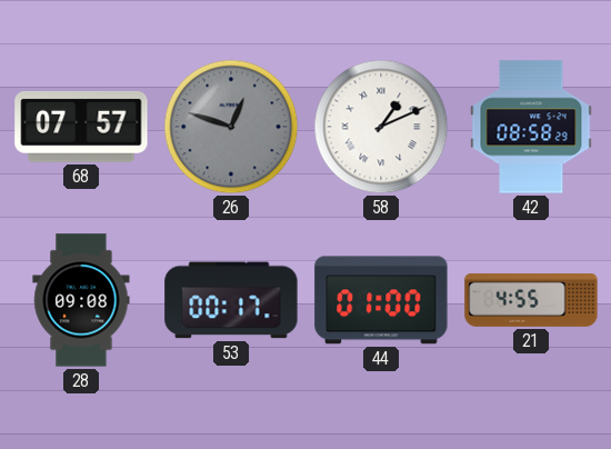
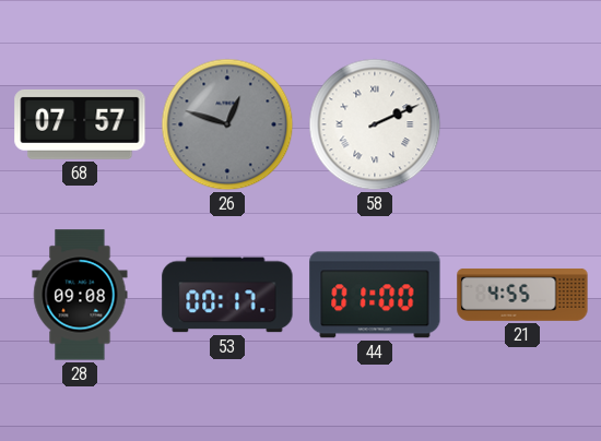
58: 1:11 -> 2:11
42: 08:58 -> none
